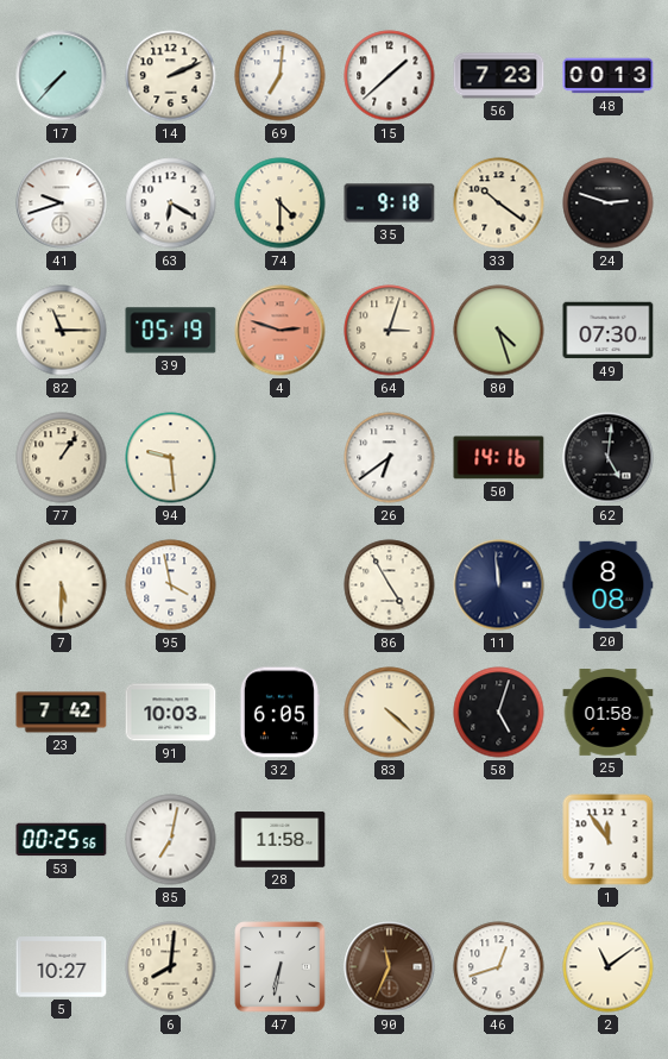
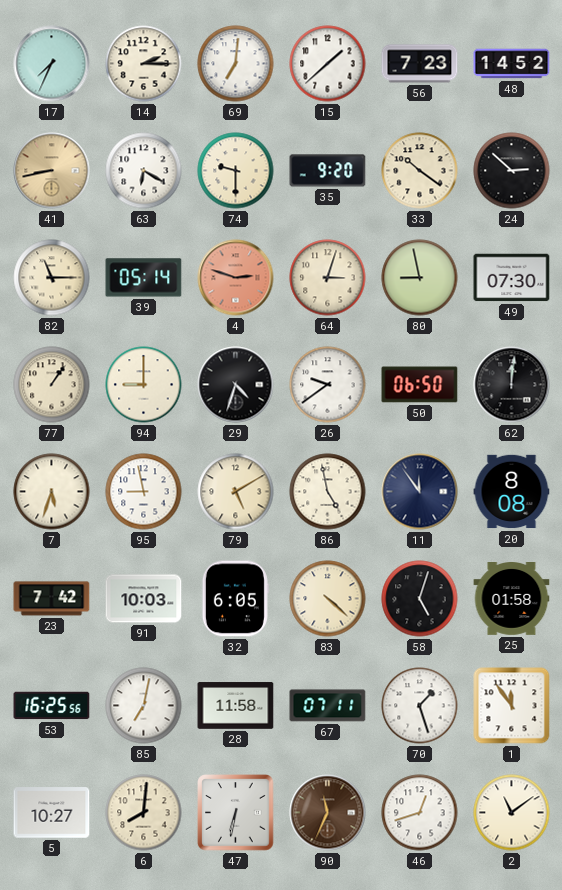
17: 7:37 -> 7:34
14: 2:11 -> 2:15
48: 00:13 -> 14:52
41: 9:42 -> 8:43
41 dial: white -> champagne
74: 4:30 -> 9:30
35: 9:18 -> 9:20
24: 2:48 -> 2:52
39: 05:19 -> 05:14
80: 4:27 -> 8:58
94: 9:29 -> 9:00
29: none -> 4:33
26: 6:39 -> 9:39
50: 14:16 -> 06:50
62: 5:01 -> 12:01
7: 5:30 -> 5:33
95: 3:58 -> 8:58
79: none -> 5:10
86: 4:55 -> 4:58
11: 11:59 -> 11:54
53: 00:25 -> 16:25
67: none -> 07:11
70: none -> 1:27
